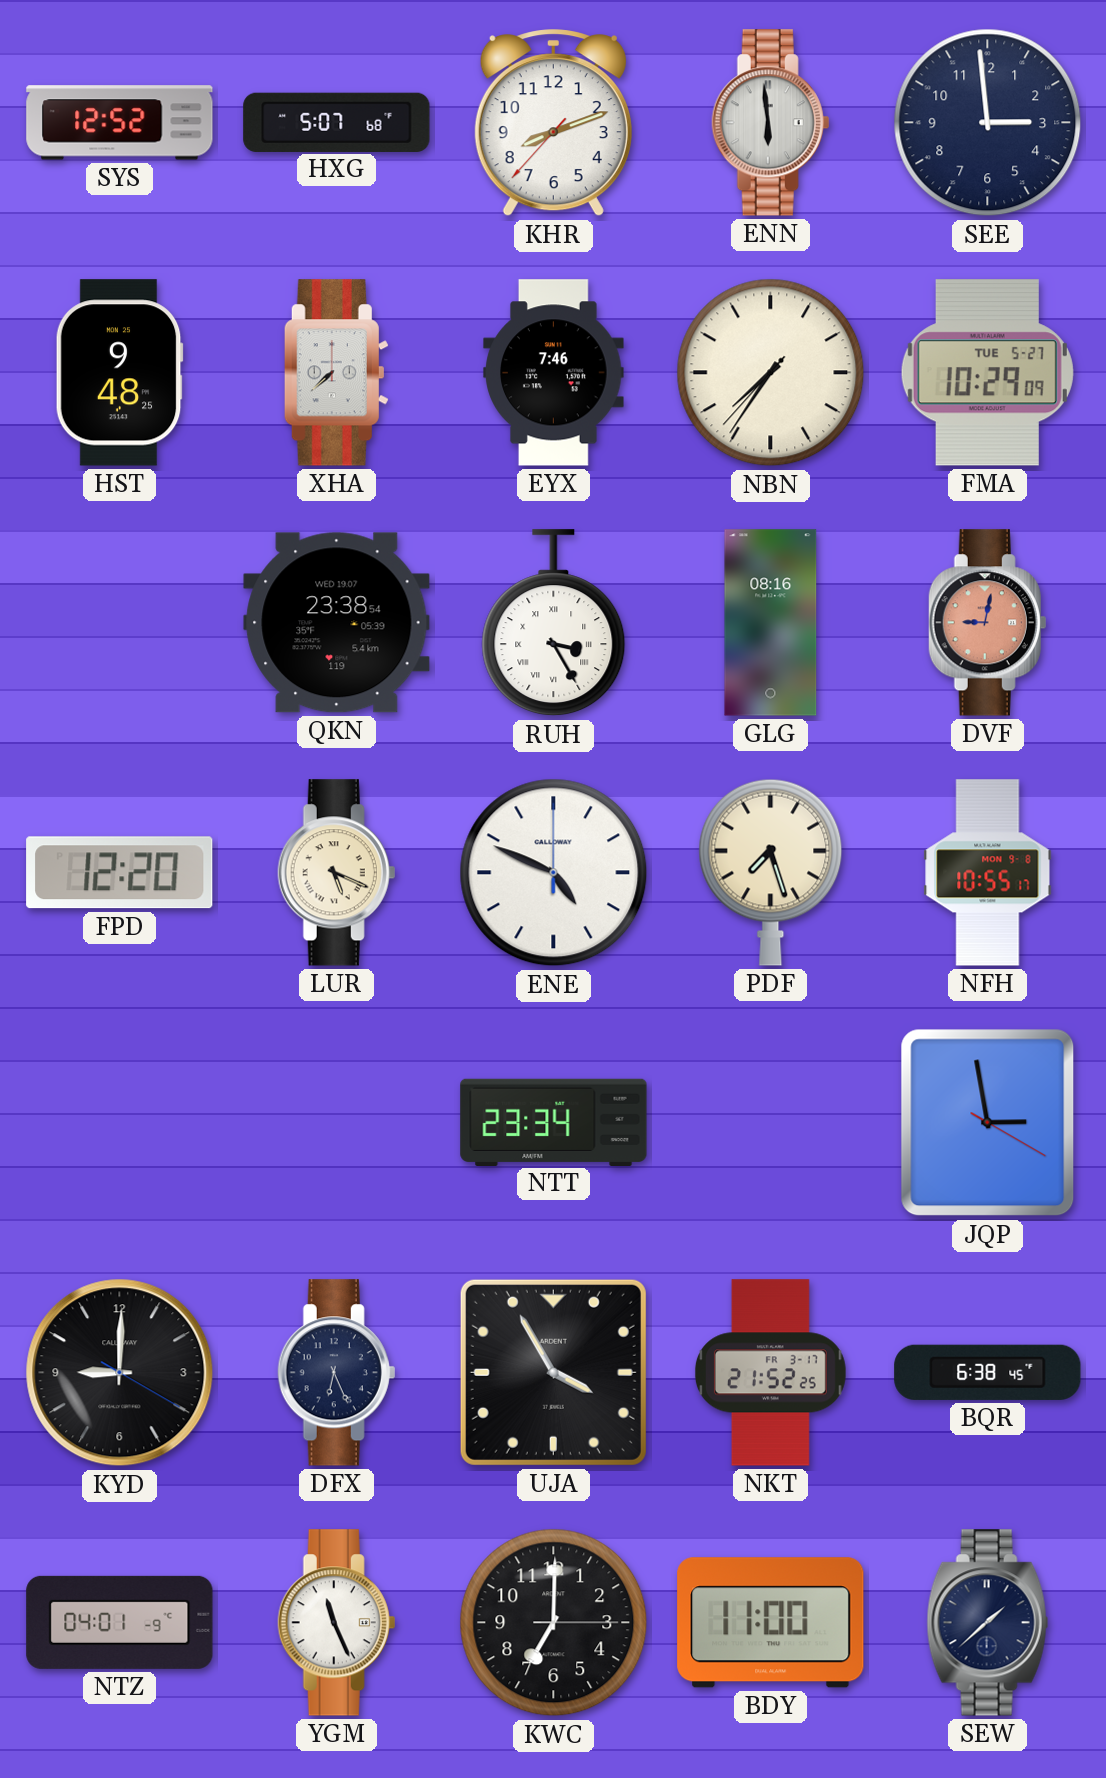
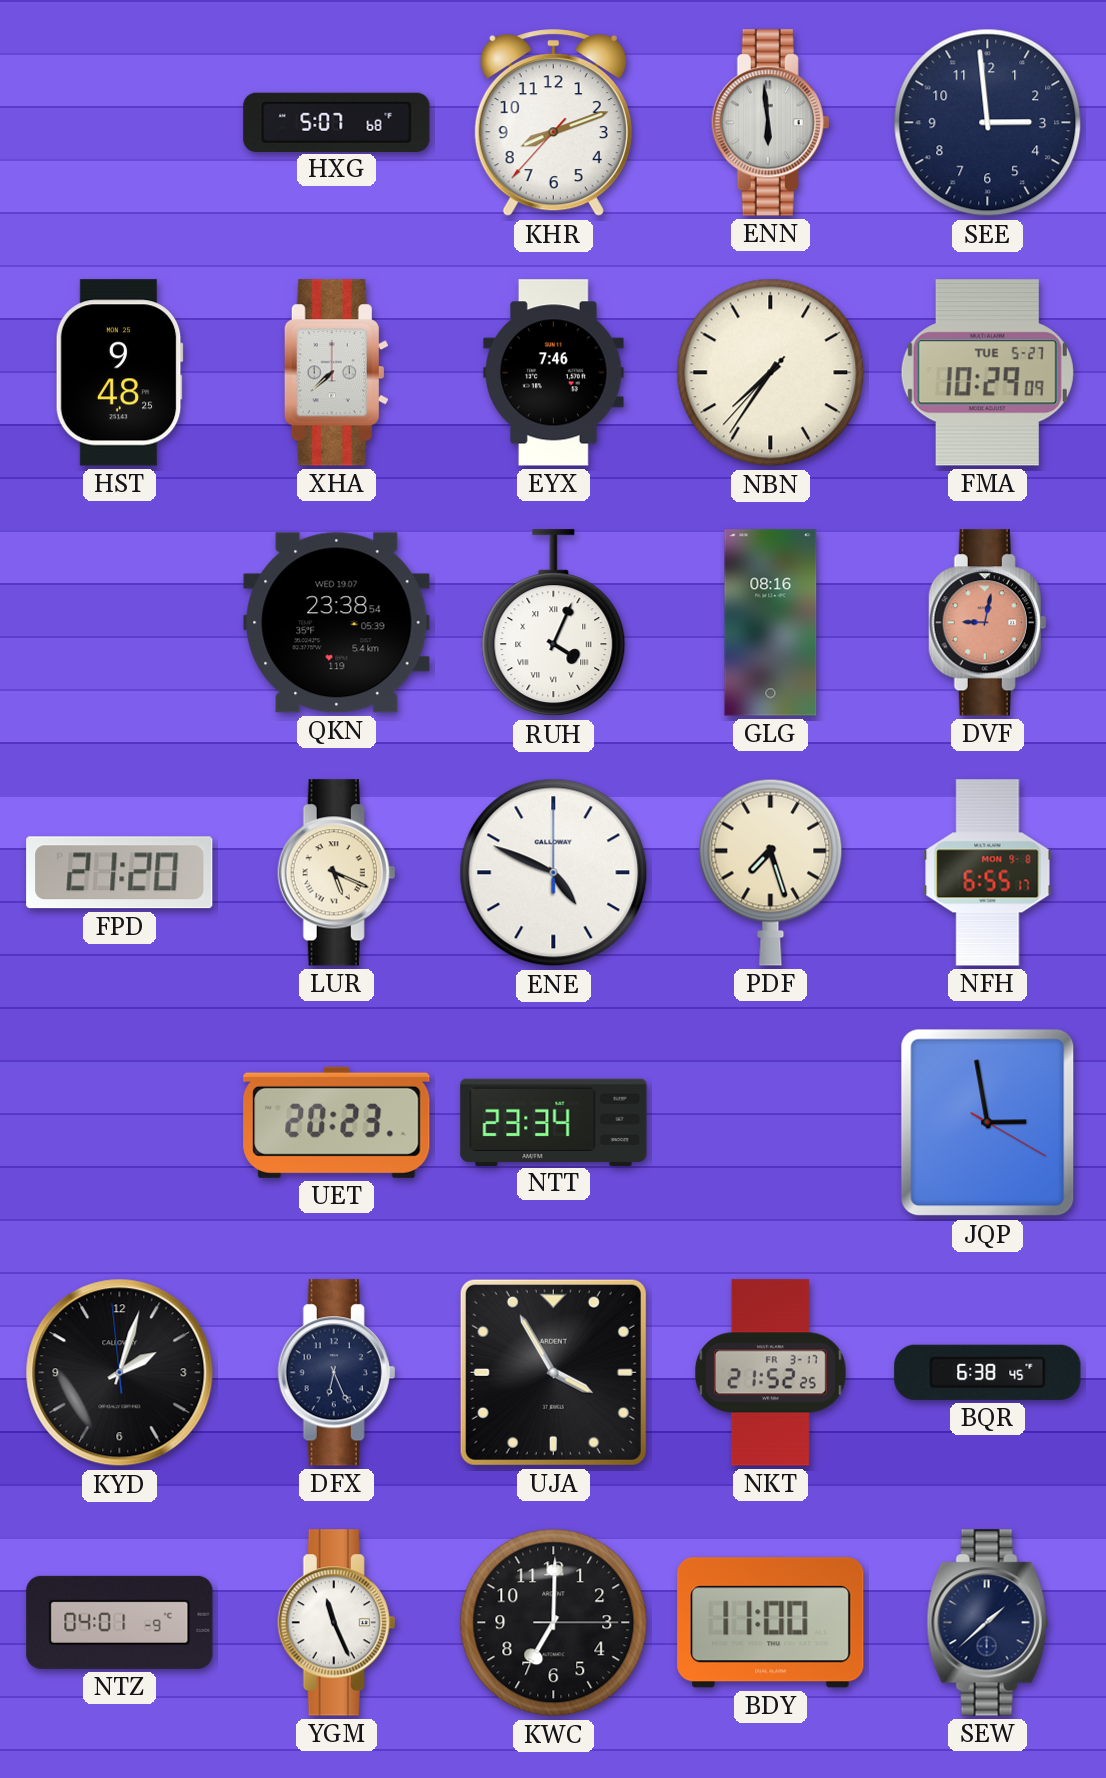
SYS: 12:52 -> none
RUH: 3:25 -> 4:04
FPD: 12:20 -> 21:20
NFH: 10:55 -> 6:55
UET: none -> 20:23
KYD: 9:00 -> 2:02
